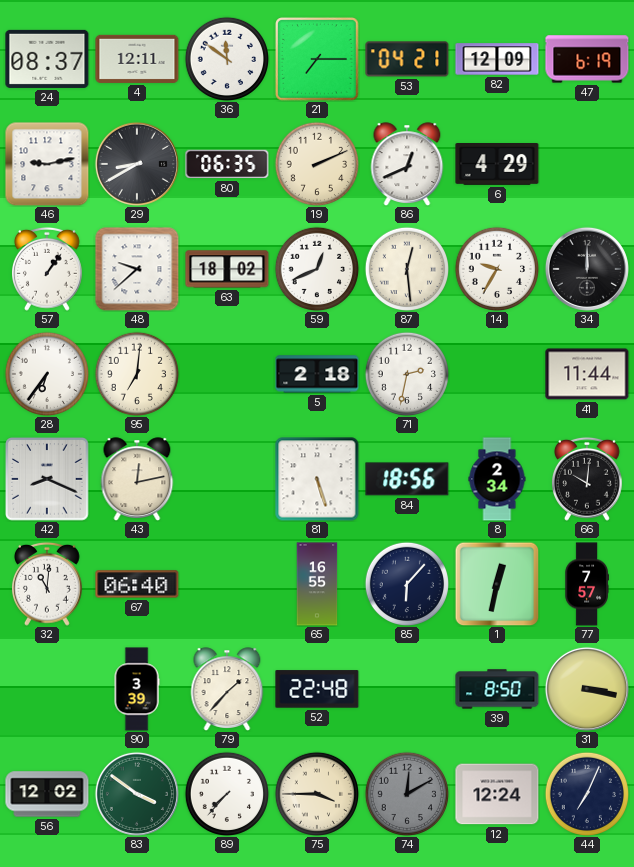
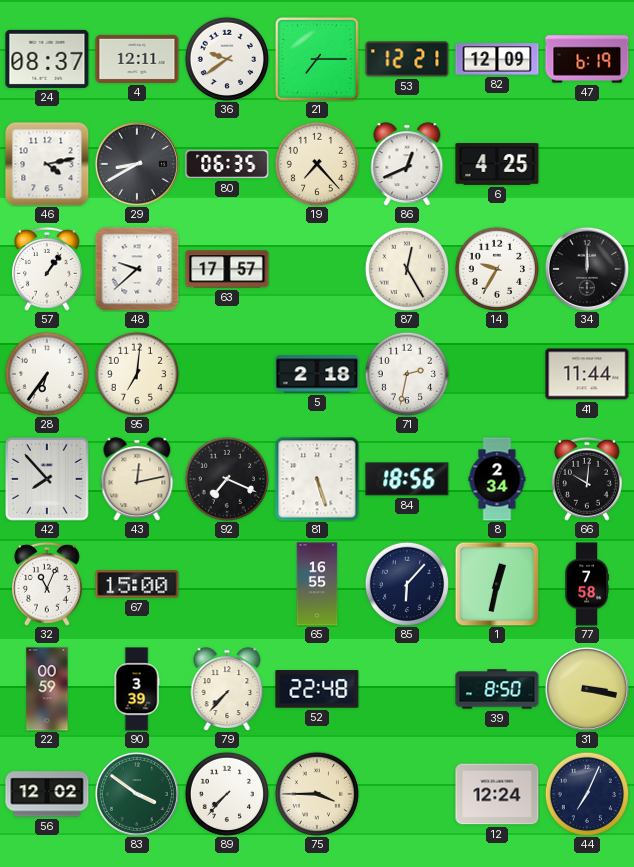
36: 11:51 -> 9:39
53: 04:21 -> 12:21
46: 9:13 -> 4:13
19: 2:11 -> 7:23
6: 4:29 -> 4:25
63: 18:02 -> 17:57
59: 12:41 -> none
87: 12:29 -> 12:25
42: 8:19 -> 7:53
92: none -> 7:19
32: 11:01 -> 11:04
67: 06:40 -> 15:00
77: 7:57 -> 7:58
22: none -> 00:59
79: 1:37 -> 7:37
74: 12:10 -> none
